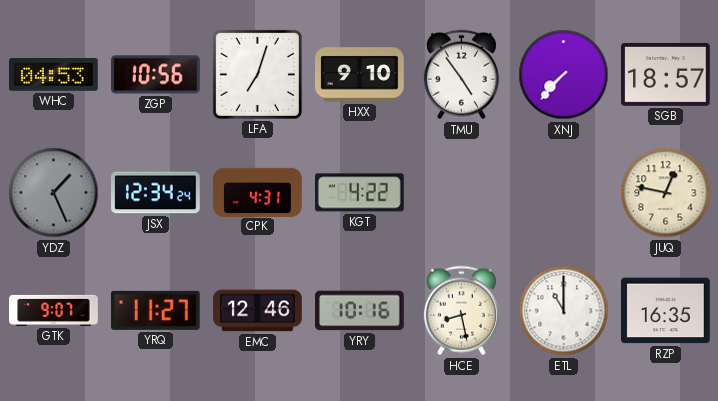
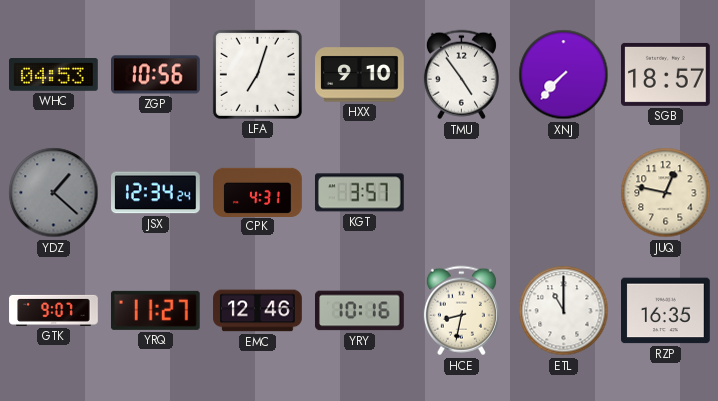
YDZ: 1:26 -> 1:22
KGT: 4:22 -> 3:57
HCE: 8:28 -> 8:32
